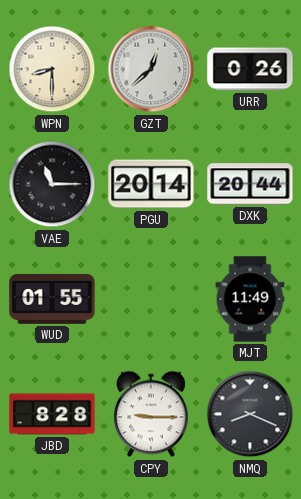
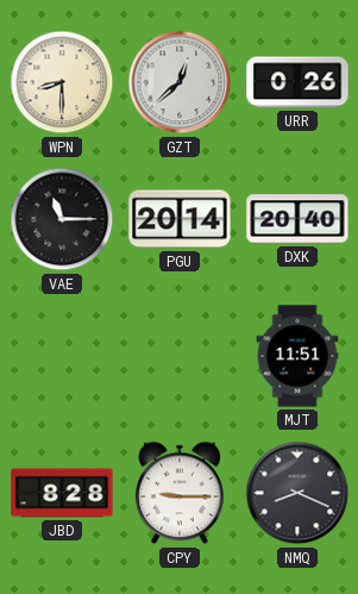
DXK: 20:44 -> 20:40
WUD: 01:55 -> none
MJT: 11:49 -> 11:51
